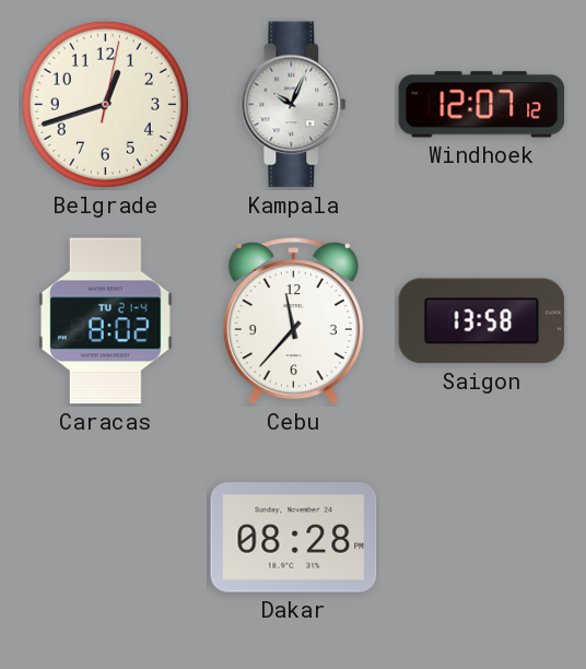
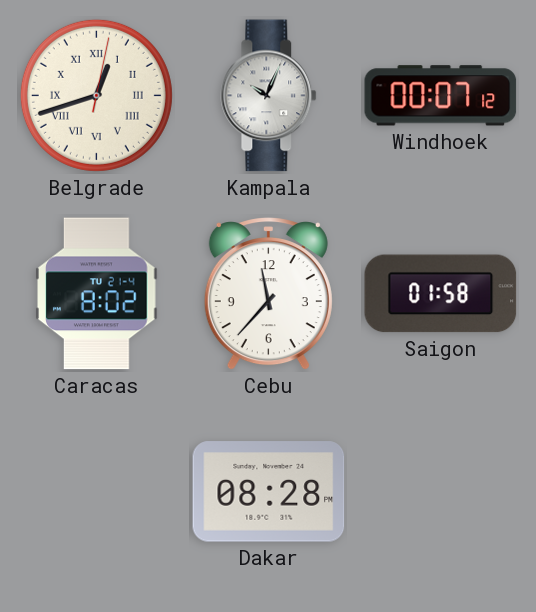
Belgrade numerals: Arabic -> Roman
Windhoek: 12:07 -> 00:07
Saigon: 13:58 -> 01:58
